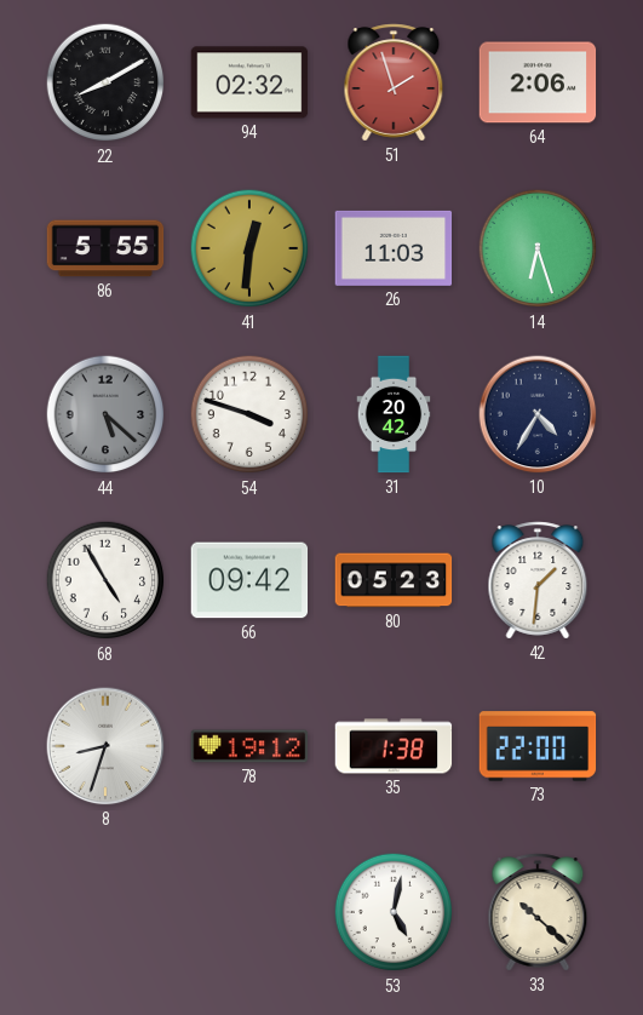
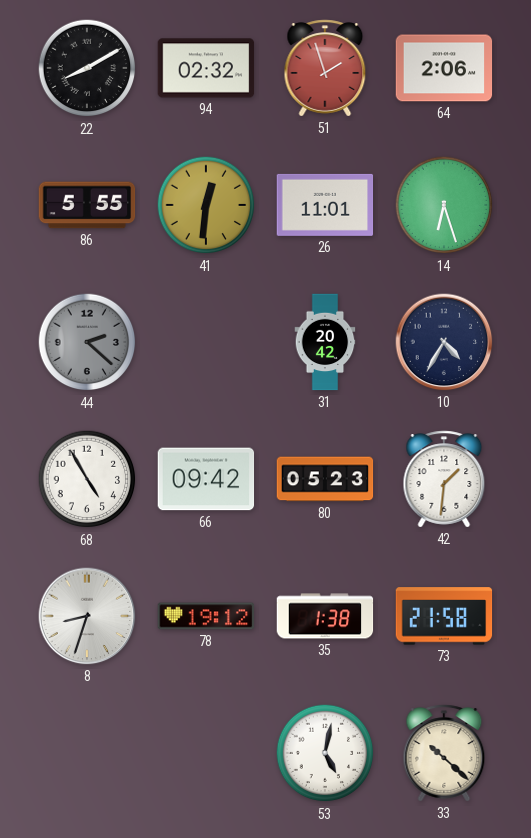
26: 11:03 -> 11:01
44: 5:22 -> 2:22
54: 3:48 -> none
73: 22:00 -> 21:58
